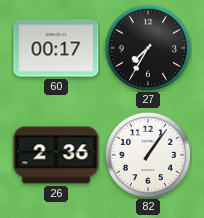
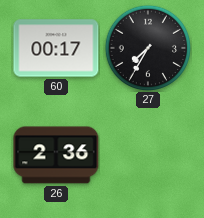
82: 1:06 -> none
